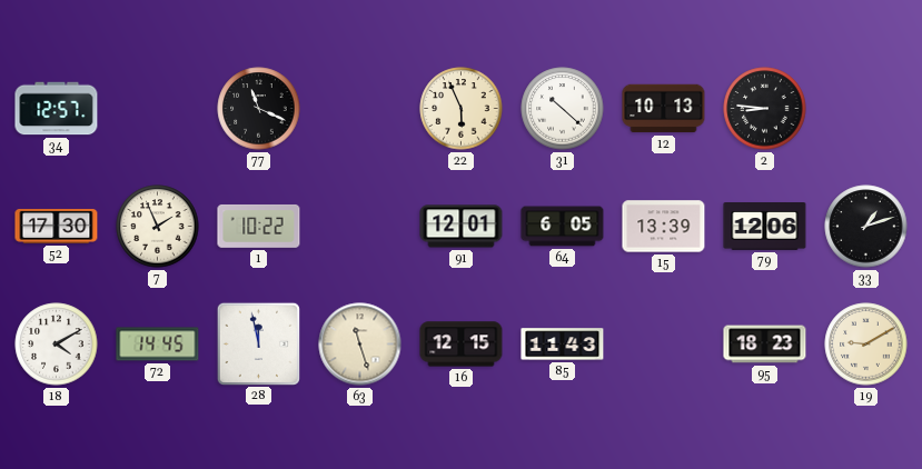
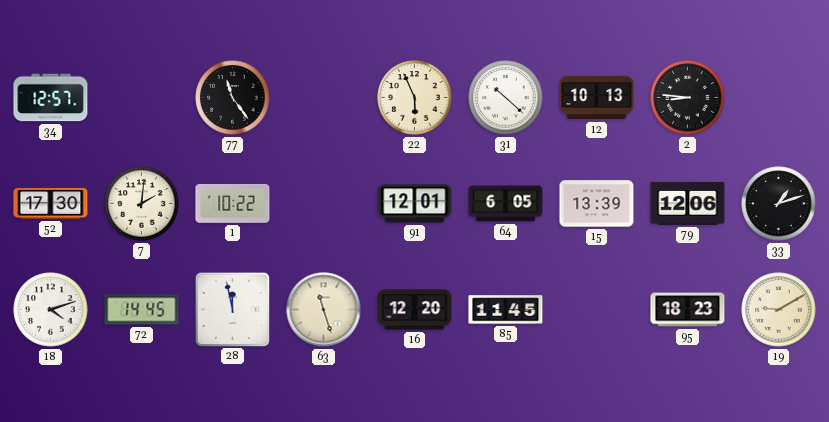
77: 11:19 -> 11:24
7: 1:56 -> 2:01
18: 4:10 -> 4:12
16: 12:15 -> 12:20
85: 11:43 -> 11:45
